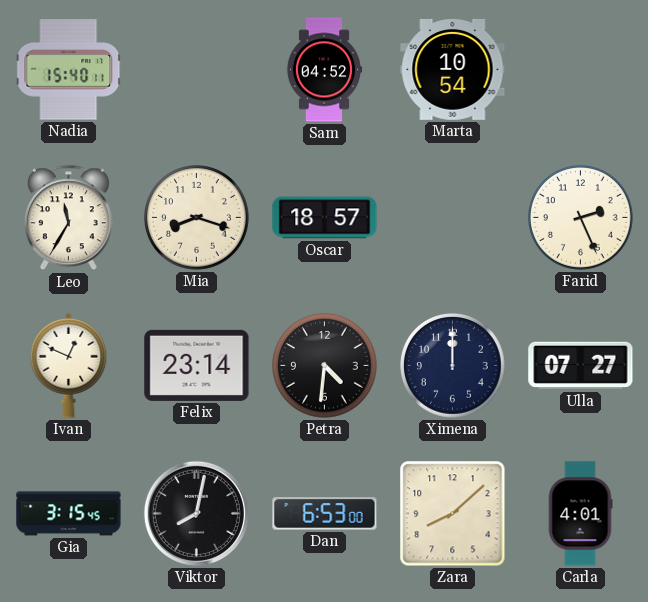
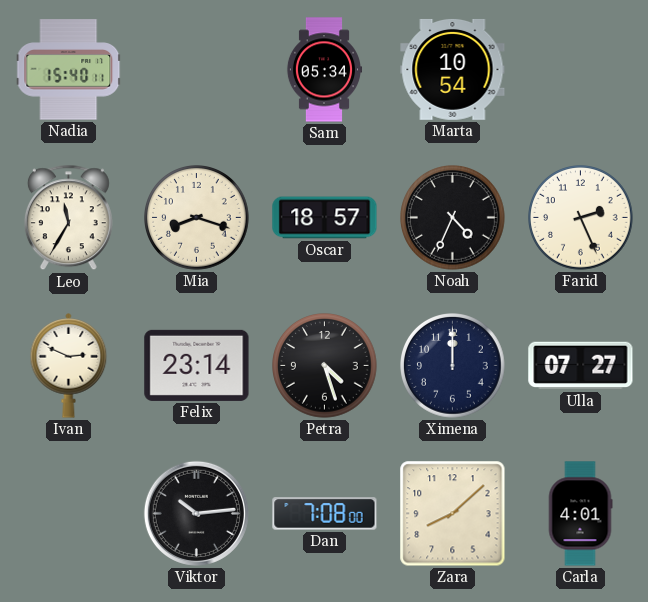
Sam: 04:52 -> 05:34
Noah: none -> 4:34
Ivan: 12:49 -> 2:49
Petra: 4:31 -> 4:27
Gia: 3:15 -> none
Viktor: 8:02 -> 10:14
Dan: 6:53 -> 7:08
